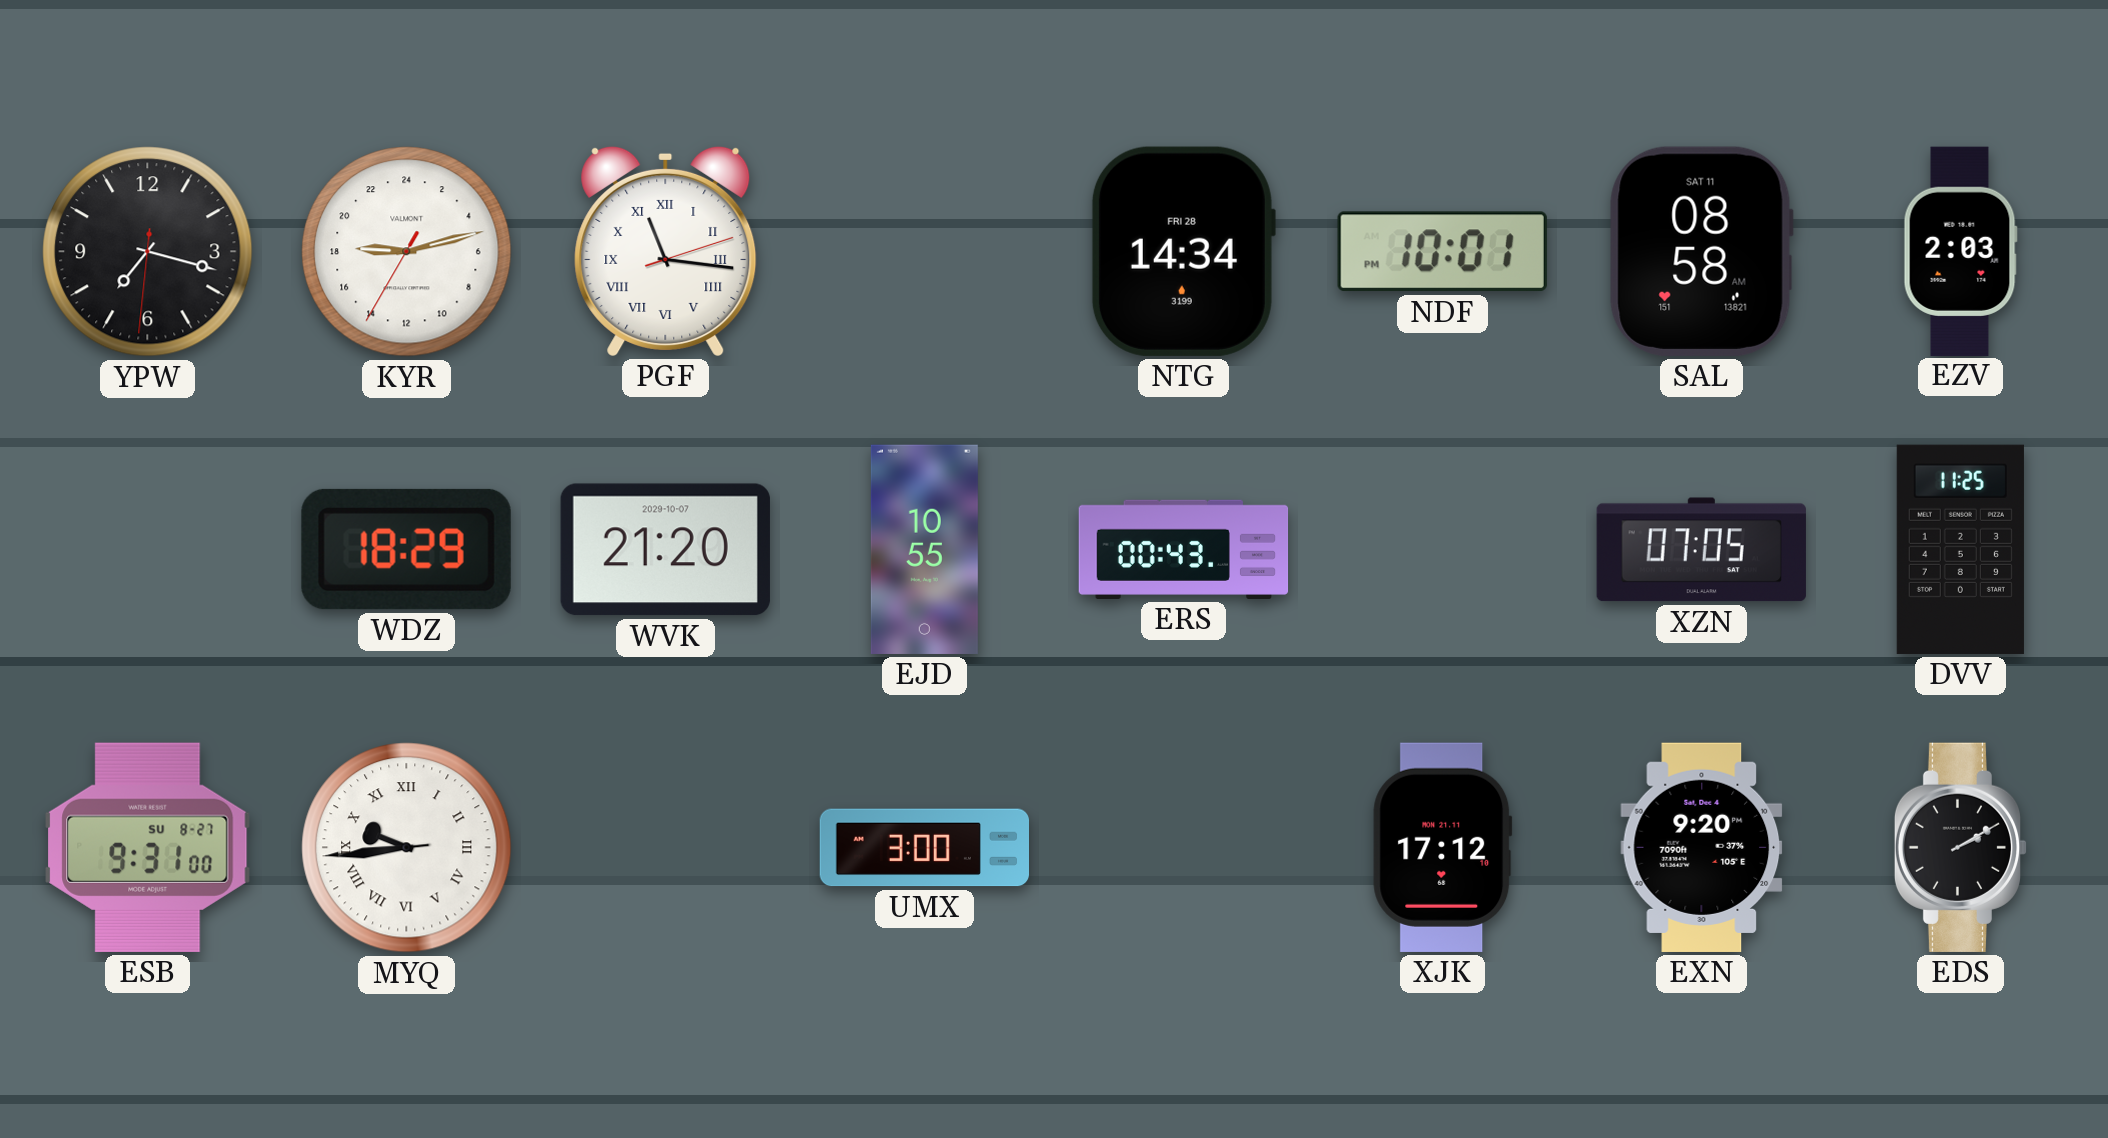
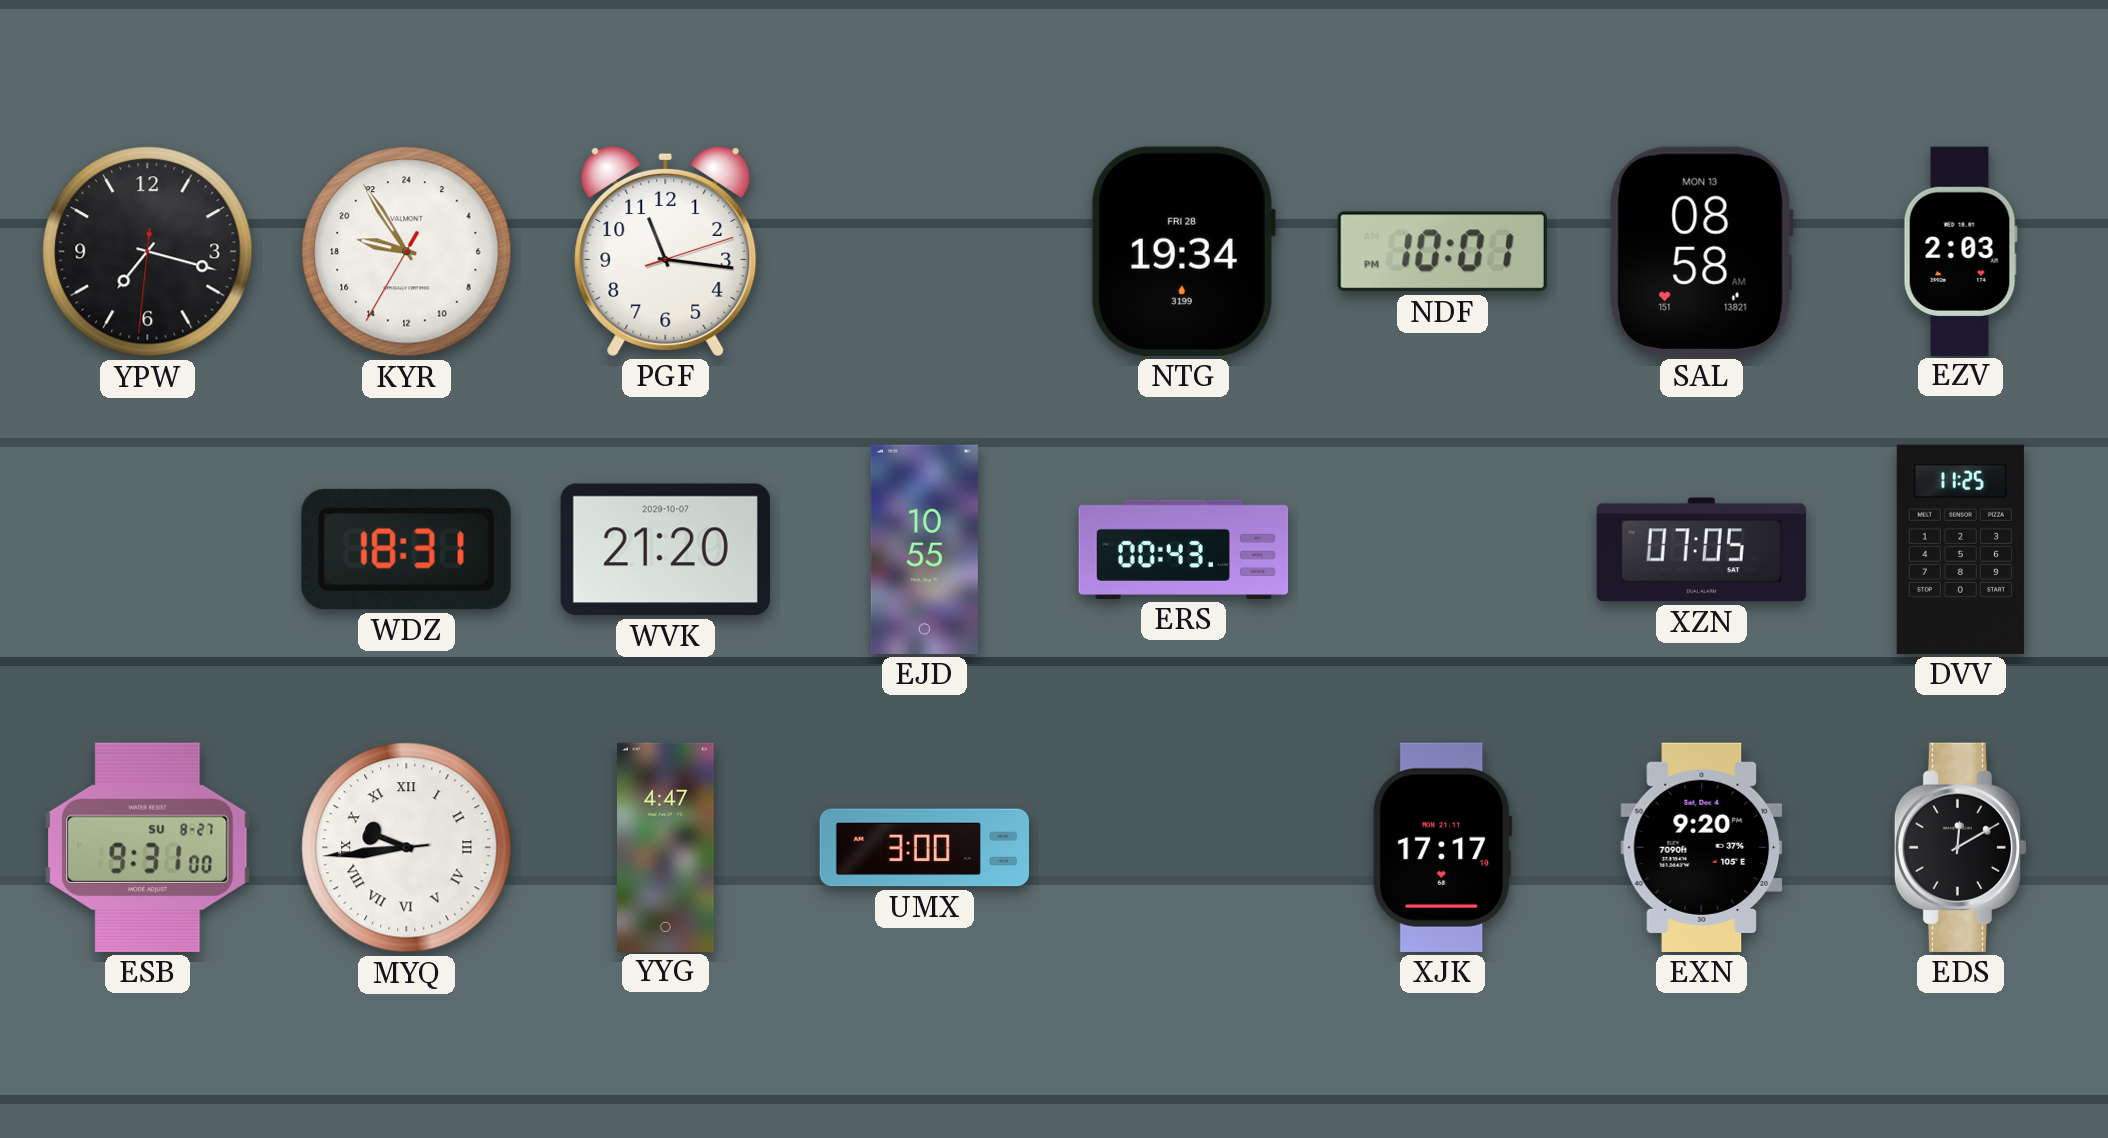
KYR: 18:12 -> 18:54
PGF numerals: Roman -> Arabic
NTG: 14:34 -> 19:34
SAL date: SAT 11 -> MON 13
WDZ: 18:29 -> 18:31
YYG: none -> 4:47
XJK: 17:12 -> 17:17
EDS: 2:10 -> 12:10
